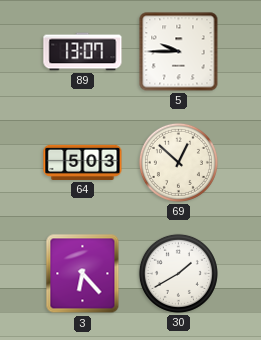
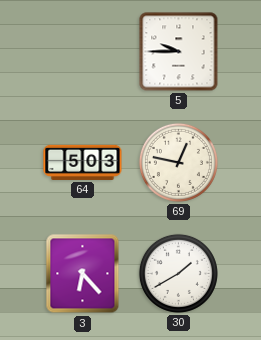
89: 13:07 -> none
69: 12:52 -> 12:47
